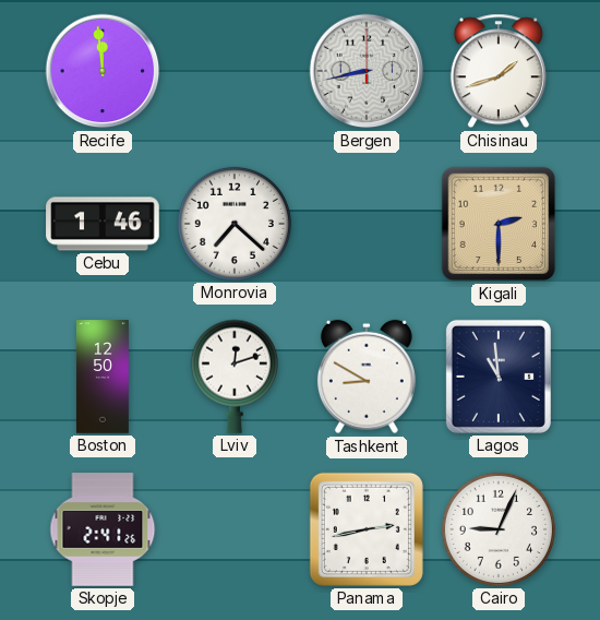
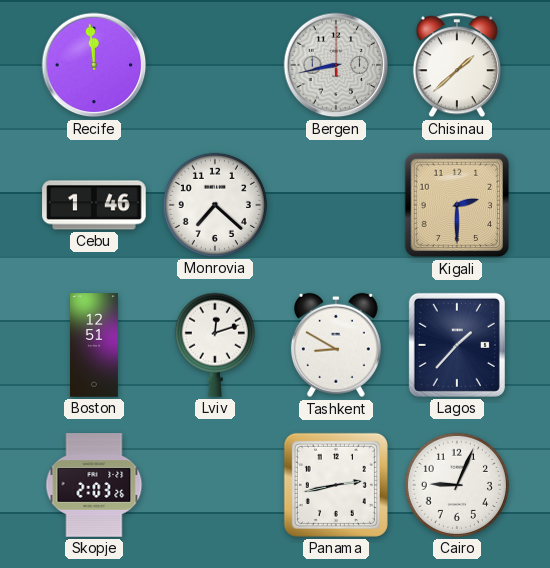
Chisinau: 1:42 -> 1:38
Boston: 12:50 -> 12:51
Lagos: 10:59 -> 1:37
Skopje: 2:41 -> 2:03
